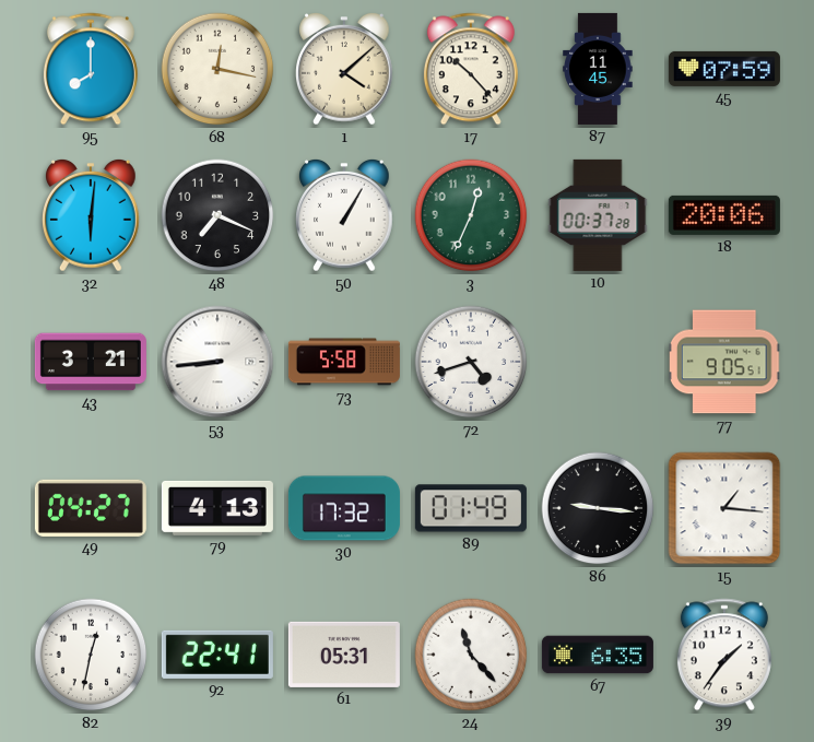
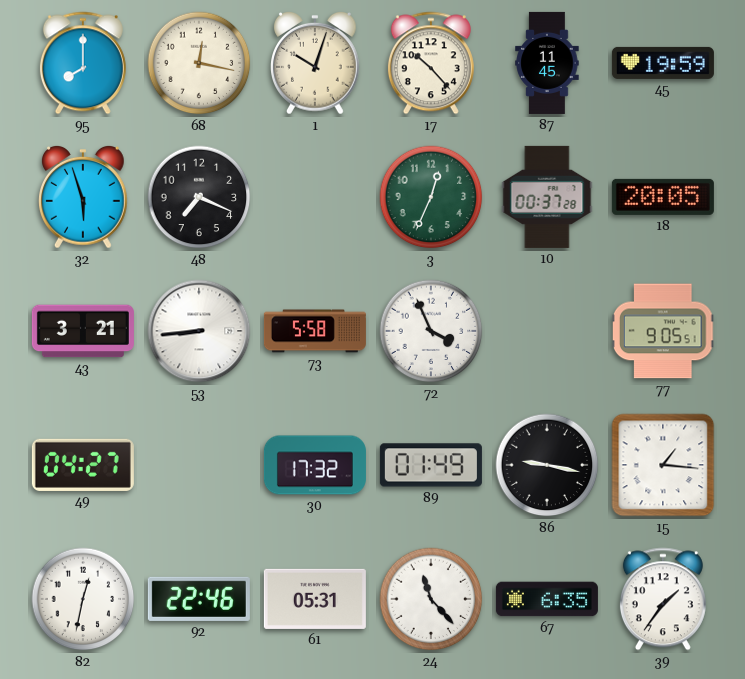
1: 4:08 -> 10:03
45: 07:59 -> 19:59
32: 6:01 -> 5:57
50: 1:05 -> none
18: 20:06 -> 20:05
72: 4:42 -> 3:56
79: 4:13 -> none
86: 9:16 -> 9:17
92: 22:41 -> 22:46
